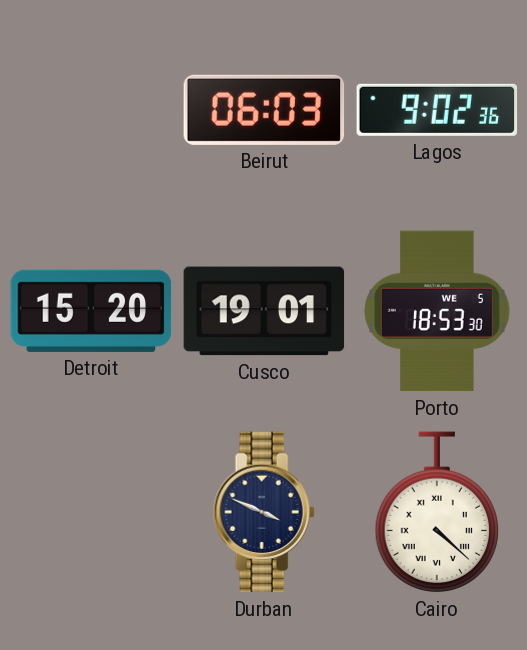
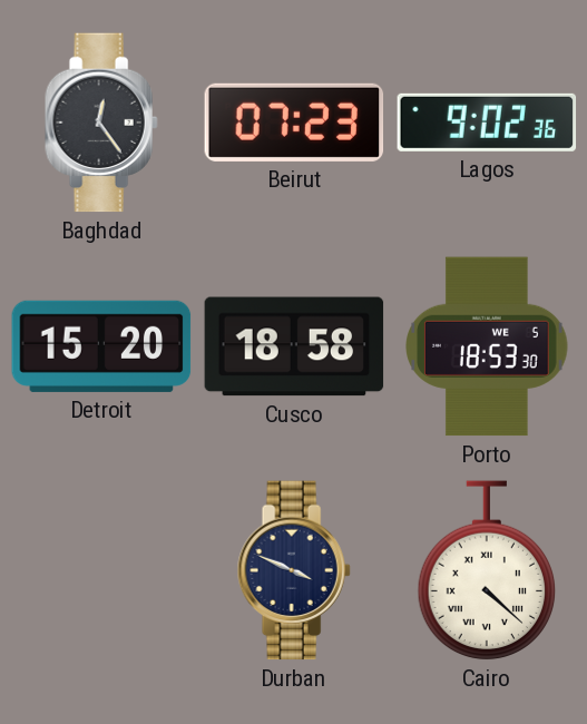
Baghdad: none -> 12:24
Beirut: 06:03 -> 07:23
Cusco: 19:01 -> 18:58
